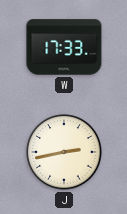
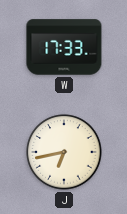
J: 2:43 -> 6:43
